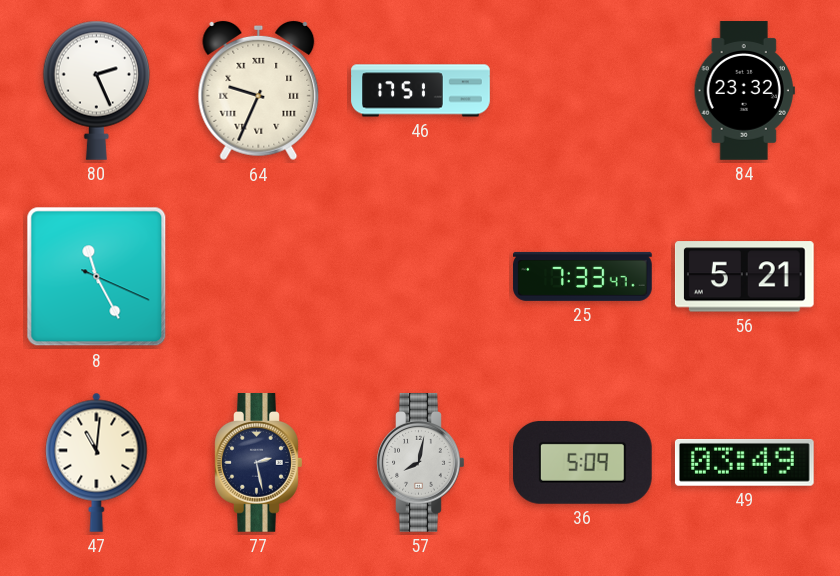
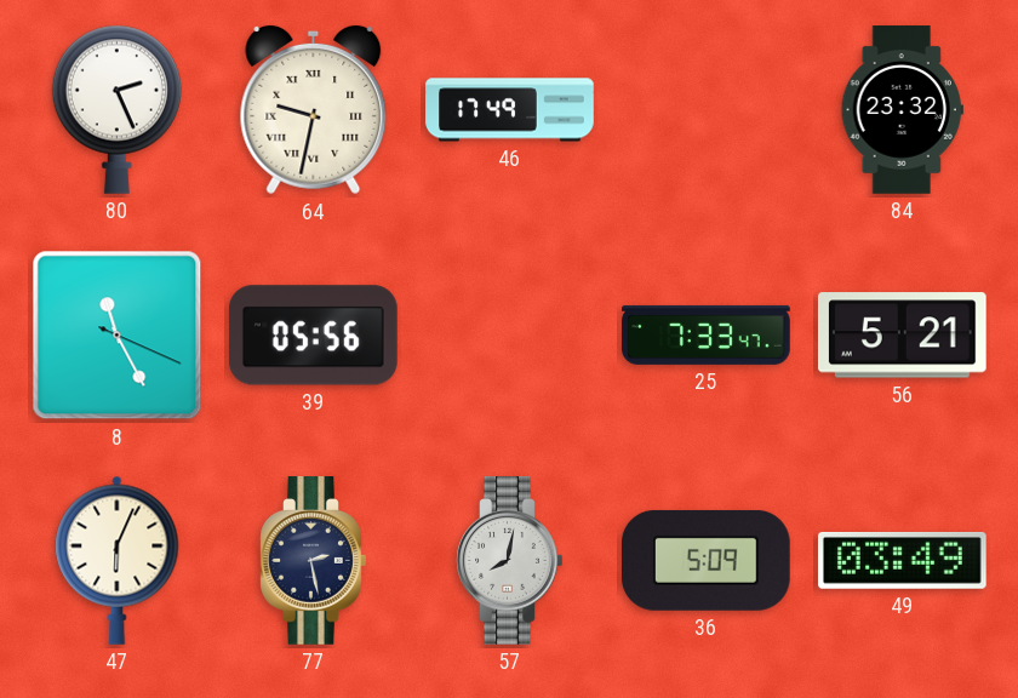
64: 9:34 -> 9:32
46: 17:51 -> 17:49
39: none -> 05:56
47: 11:01 -> 6:04
